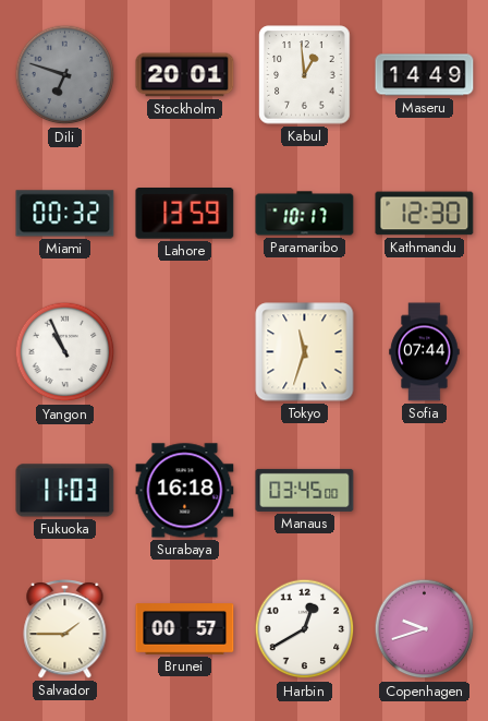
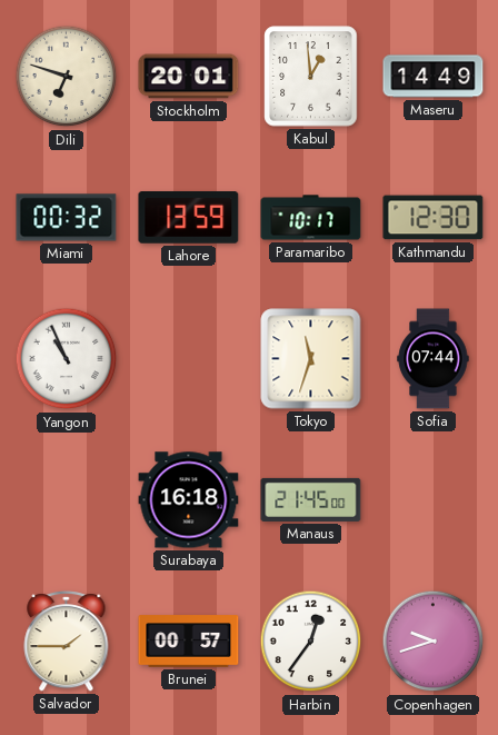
Dili dial: grey -> cream
Fukuoka: 11:03 -> none
Manaus: 03:45 -> 21:45
Harbin: 12:40 -> 12:36
